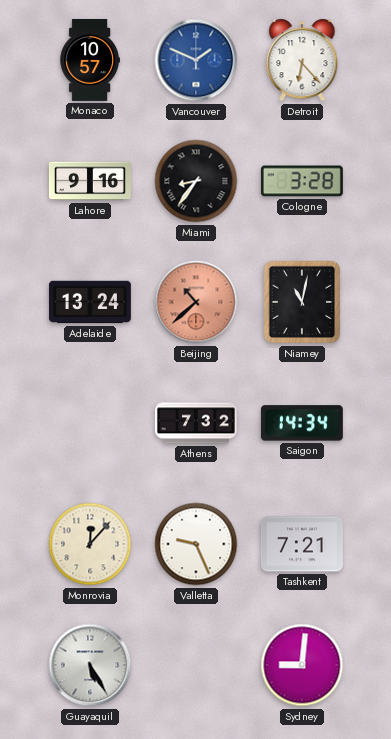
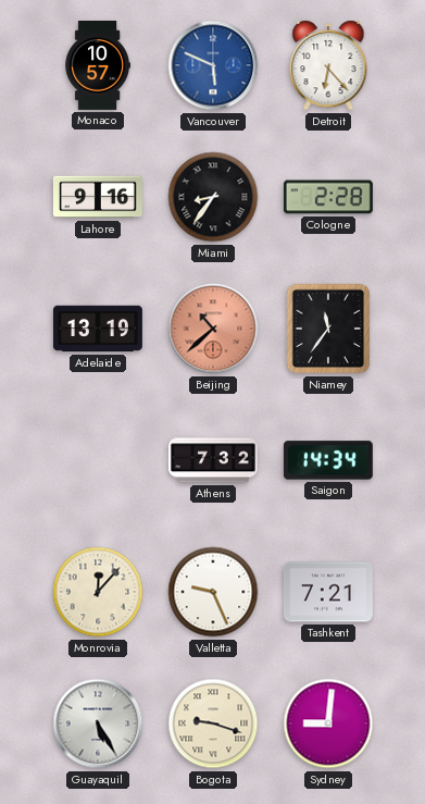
Vancouver: 1:49 -> 5:49
Cologne: 3:28 -> 2:28
Adelaide: 13:24 -> 13:19
Niamey: 11:02 -> 11:36
Bogota: none -> 9:18
